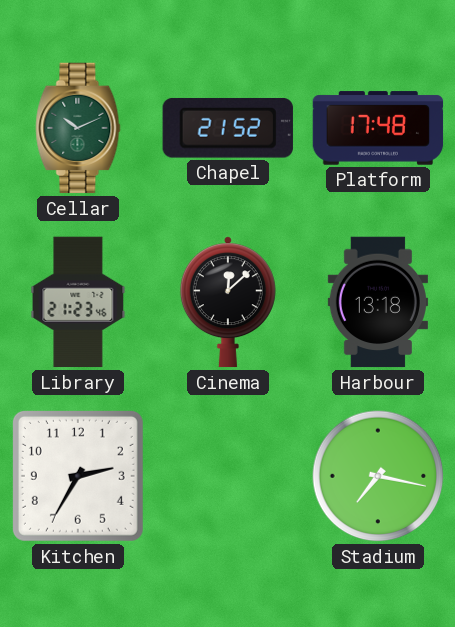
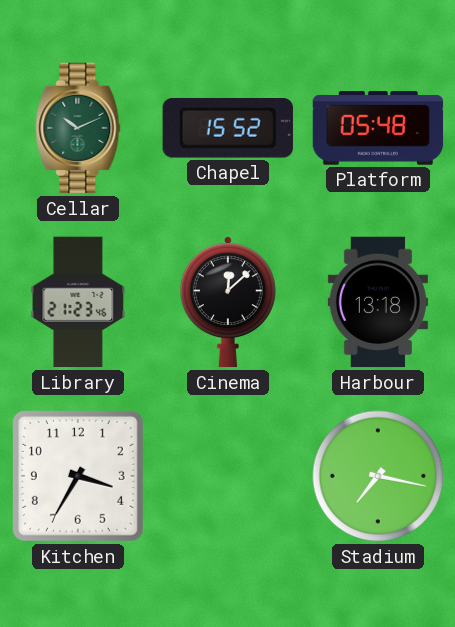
Chapel: 21:52 -> 15:52
Platform: 17:48 -> 05:48
Kitchen: 2:35 -> 3:35
